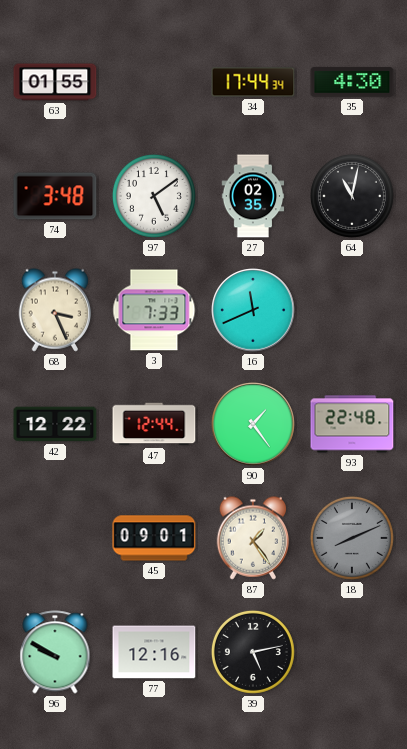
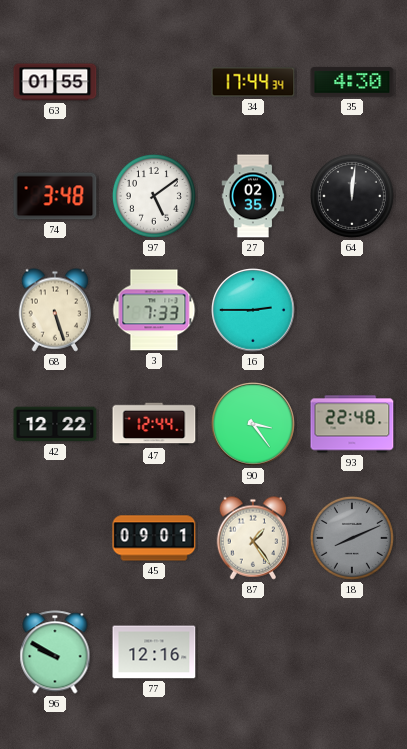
64: 11:02 -> 12:01
68: 3:26 -> 5:27
16: 11:41 -> 2:45
90: 1:24 -> 3:24
39: 5:13 -> none
